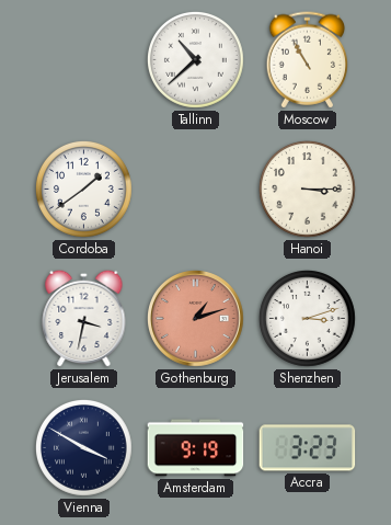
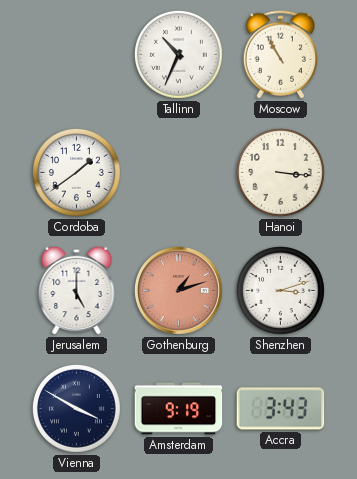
Tallinn: 10:38 -> 10:34
Hanoi: 3:15 -> 3:16
Jerusalem: 3:32 -> 5:00
Accra: 3:23 -> 3:43
